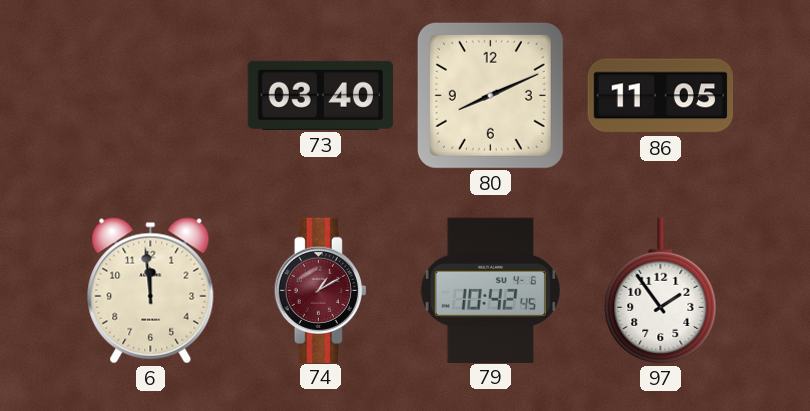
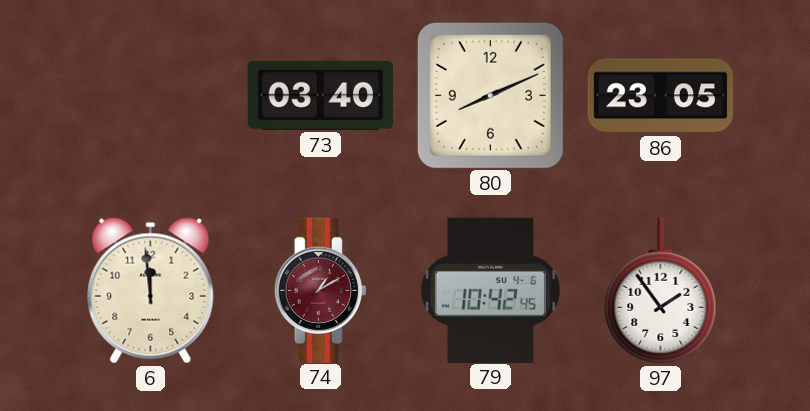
86: 11:05 -> 23:05
